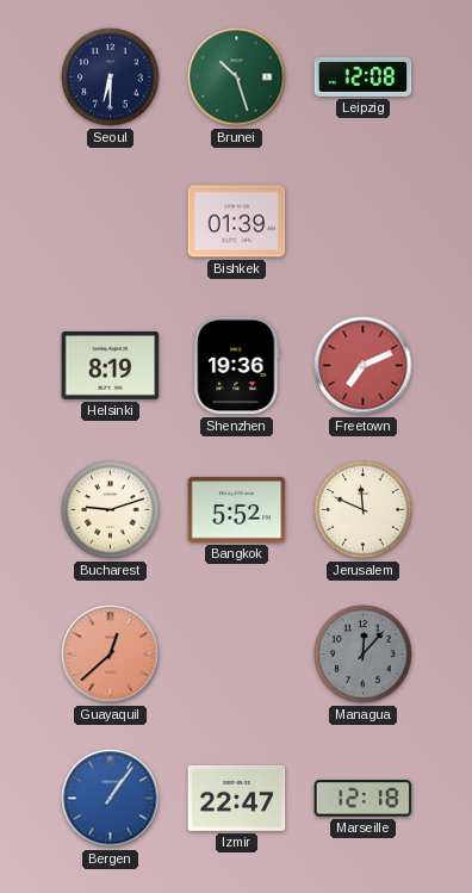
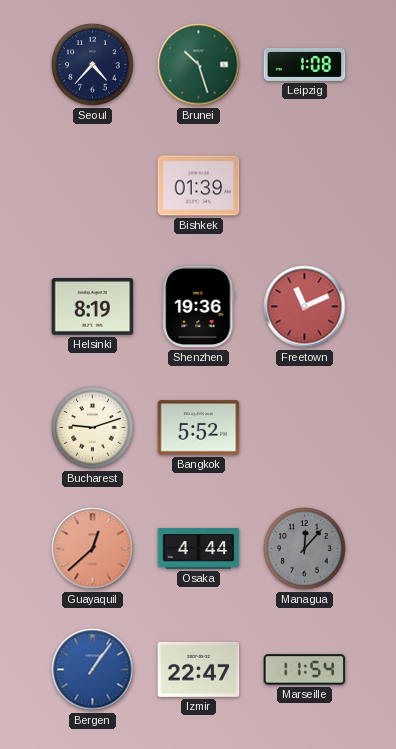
Seoul: 6:30 -> 4:37
Leipzig: 12:08 -> 1:08
Freetown: 7:11 -> 11:11
Jerusalem: 11:49 -> none
Osaka: none -> 4:44
Marseille: 12:18 -> 11:54
